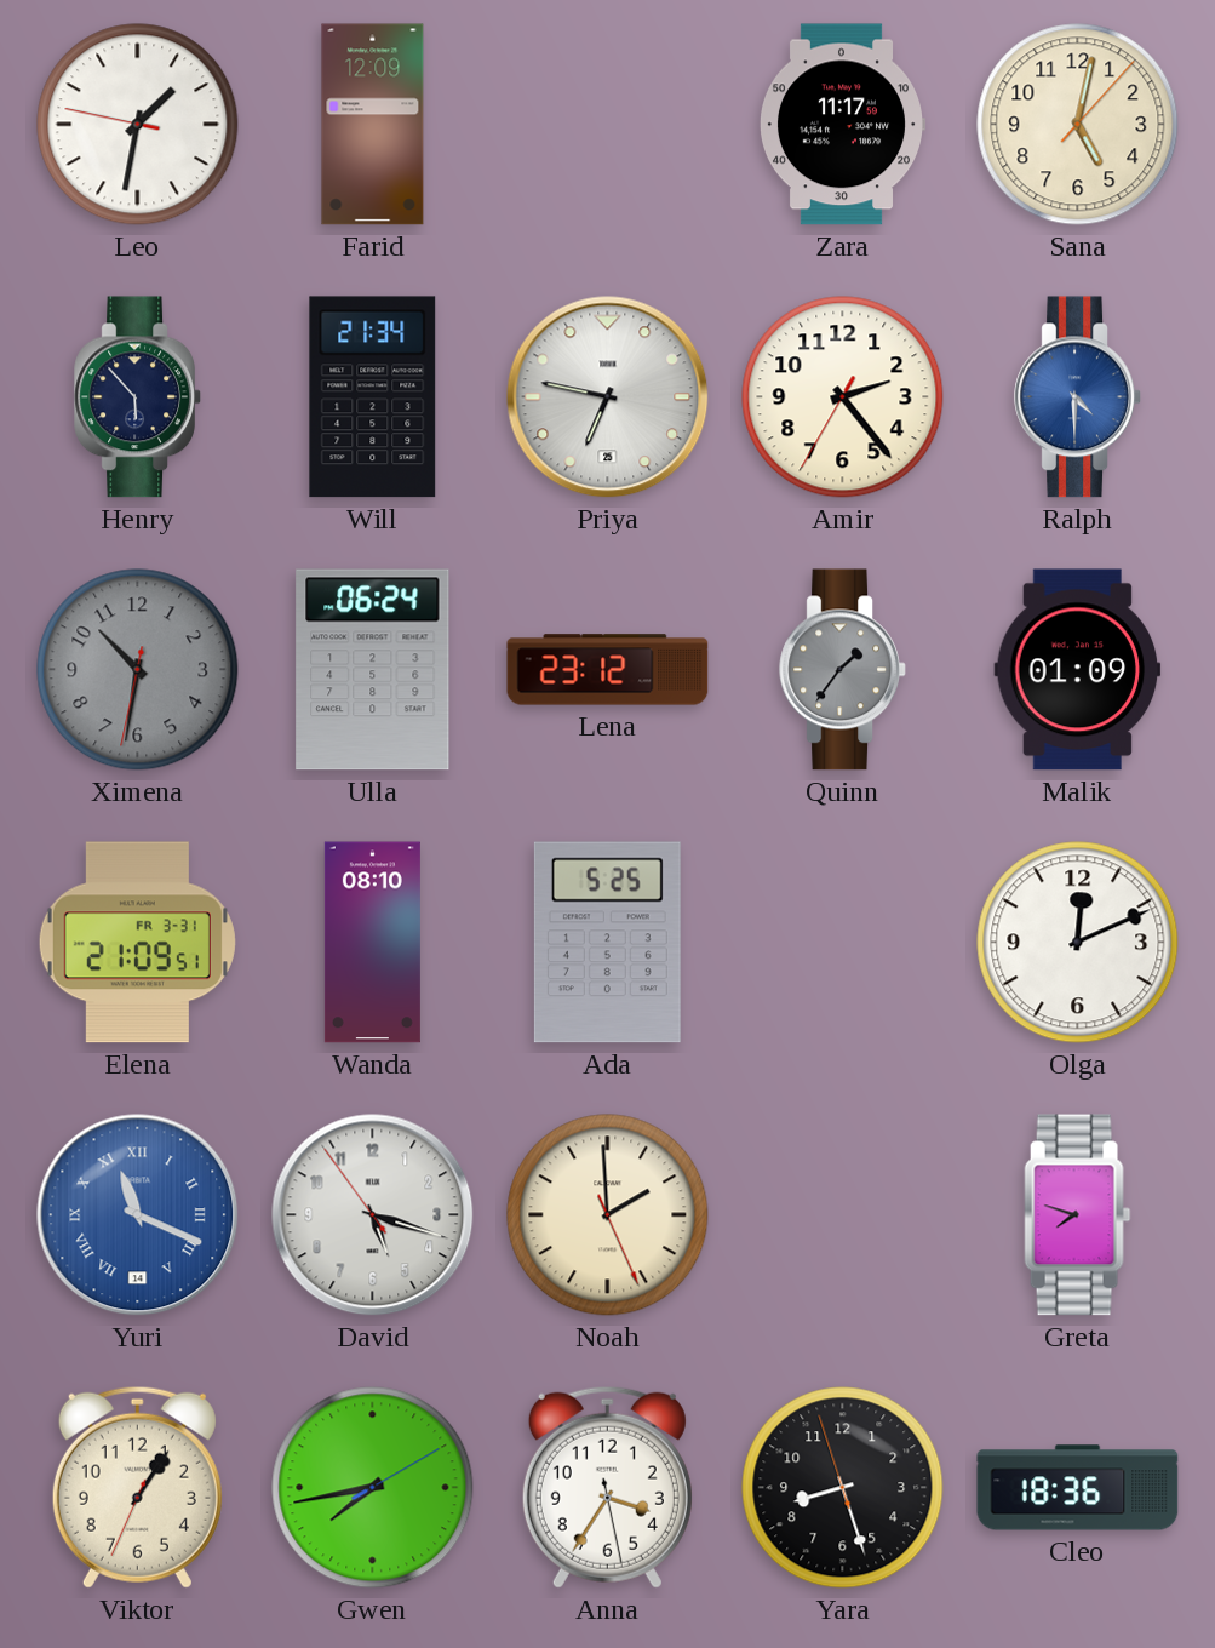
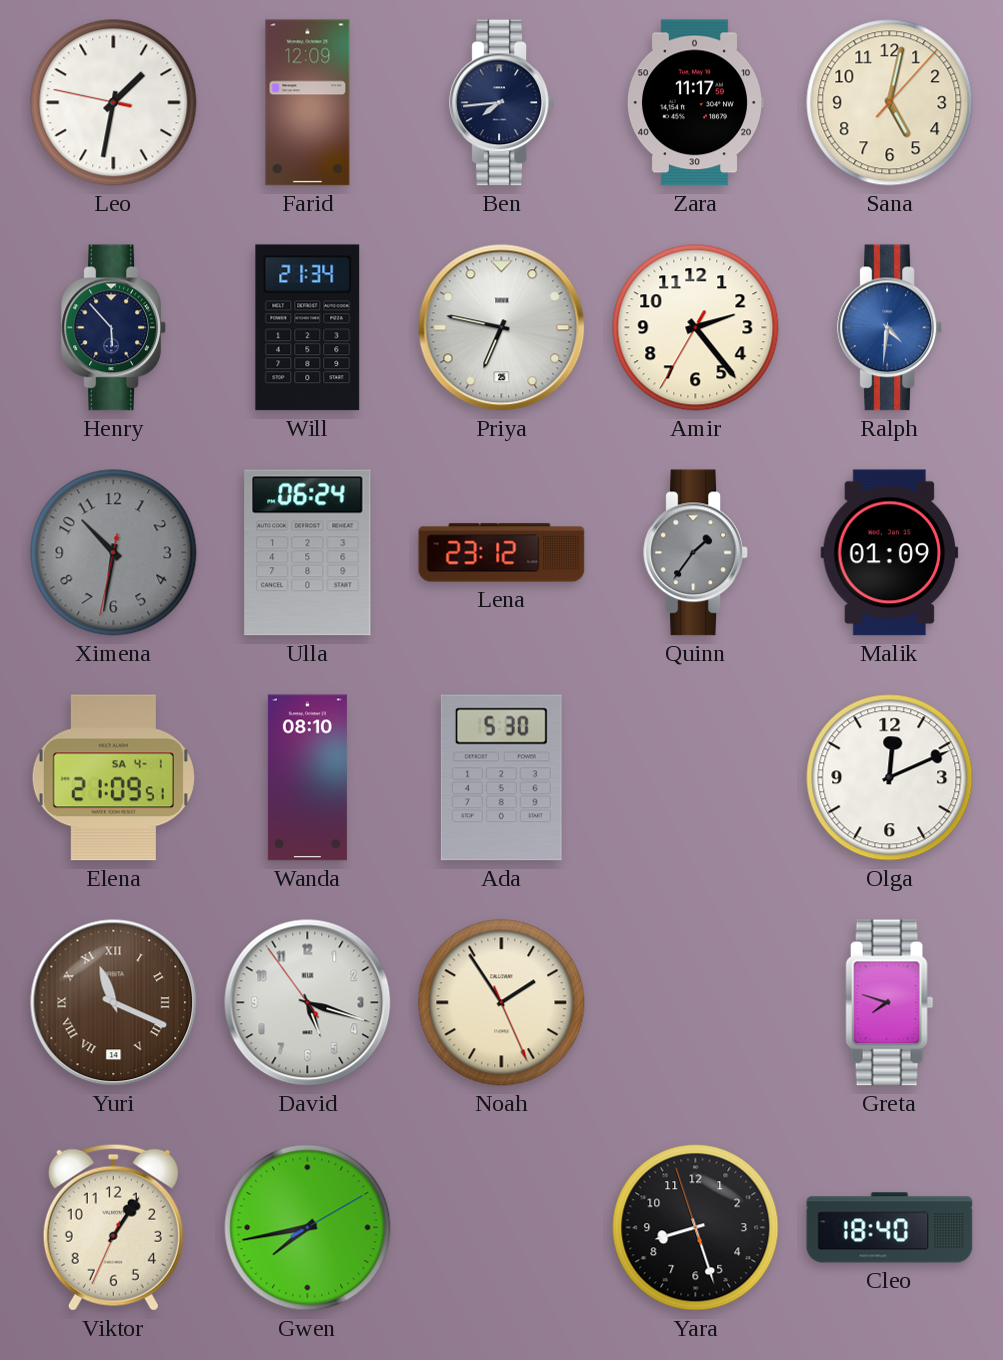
Ben: none -> 7:44
Ralph: 4:30 -> 4:31
Elena date: FR 3-31 -> SA 4-1
Ada: 5:25 -> 5:30
Yuri dial: blue -> brown
Noah: 1:59 -> 1:54
Anna: 3:35 -> none
Cleo: 18:36 -> 18:40
